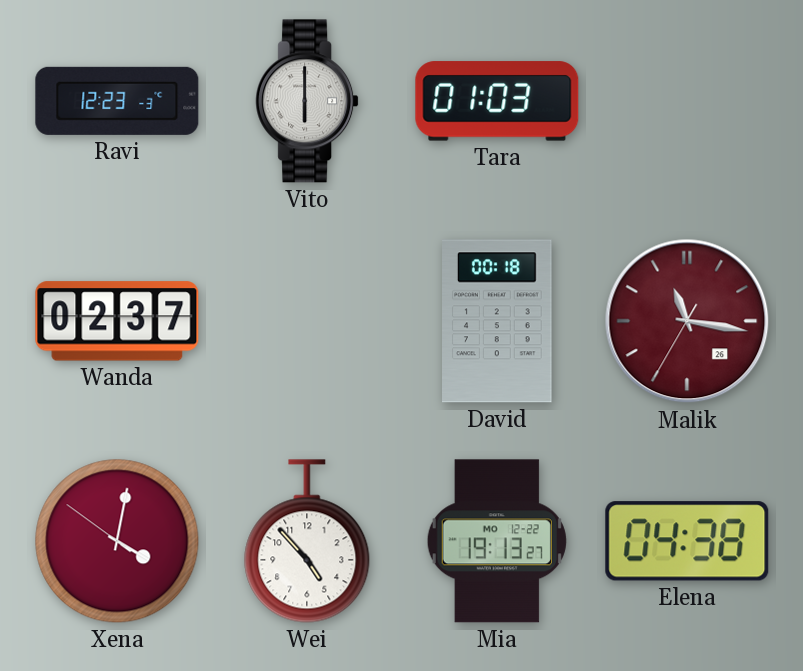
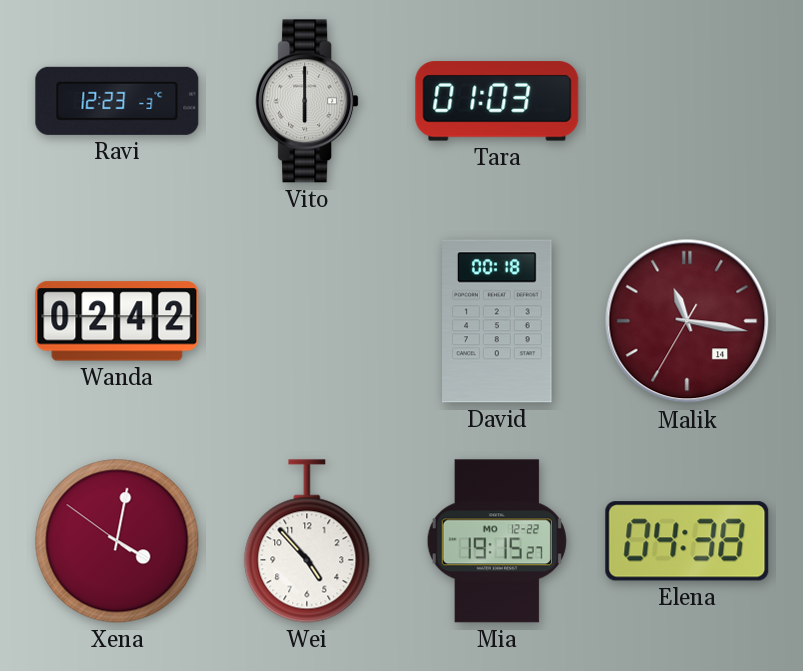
Wanda: 02:37 -> 02:42
Malik date: 26 -> 14
Mia: 19:13 -> 19:15
